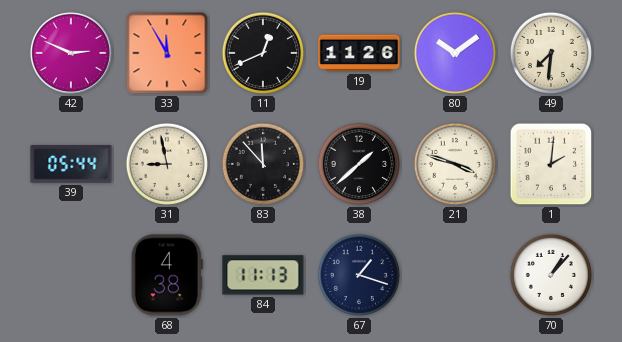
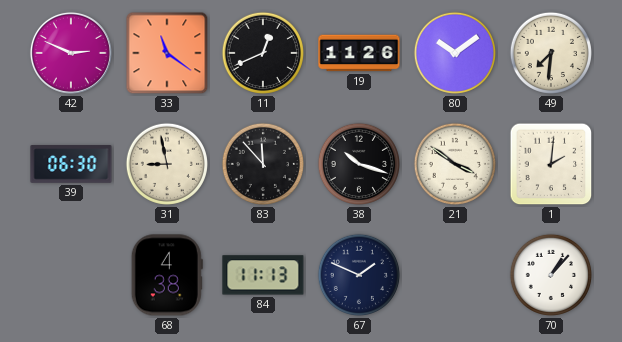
33: 11:55 -> 11:21
39: 05:44 -> 06:30
38: 1:38 -> 10:18
21: 3:48 -> 3:51
67: 1:18 -> 1:49
